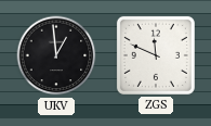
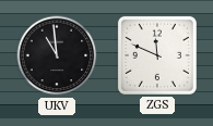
UKV: 12:59 -> 10:59
